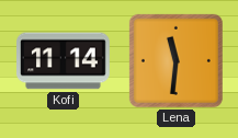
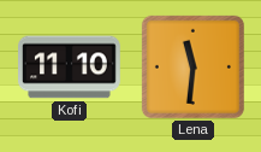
Kofi: 11:14 -> 11:10
